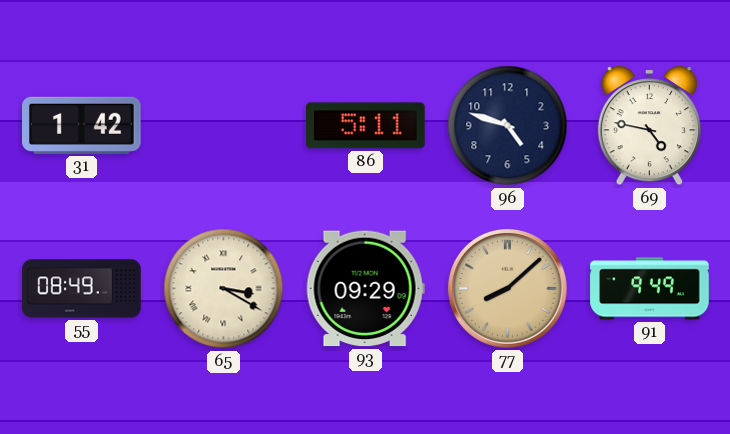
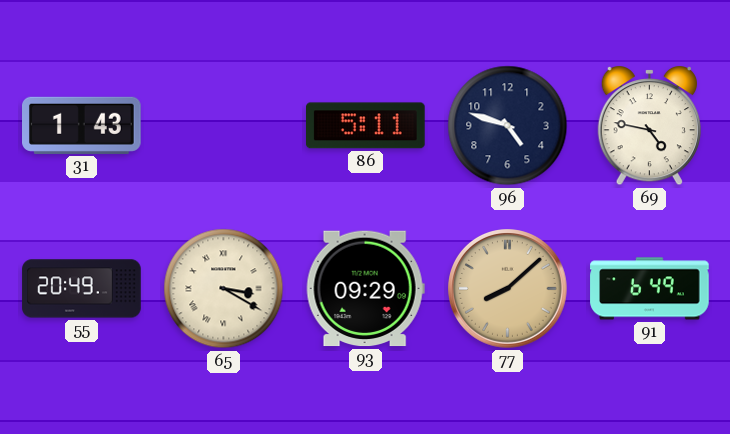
31: 1:42 -> 1:43
55: 08:49 -> 20:49
91: 9:49 -> 6:49
